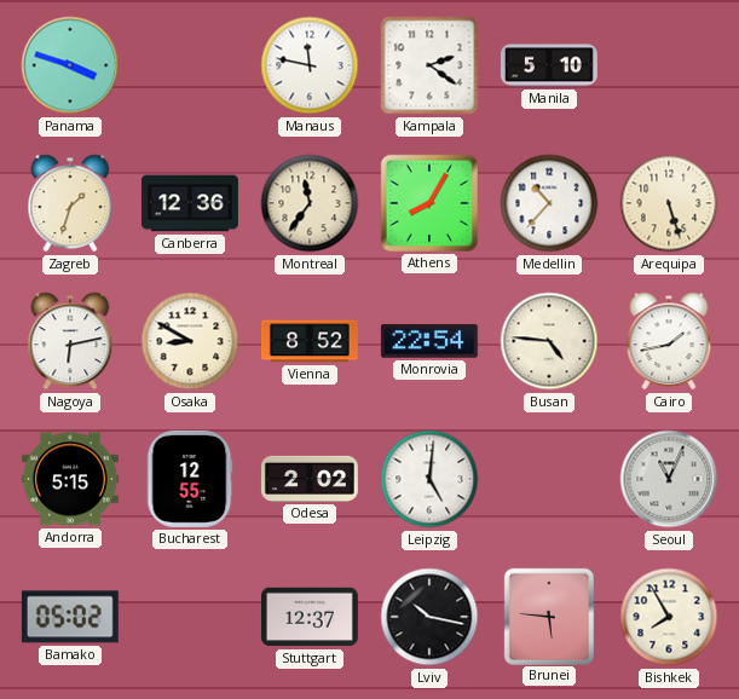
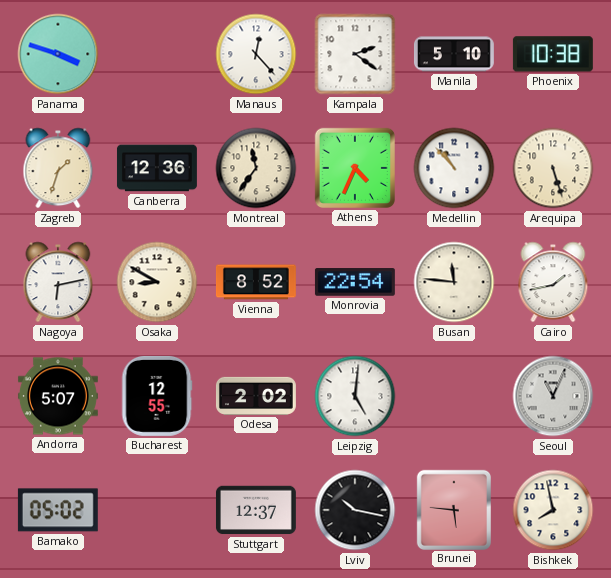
Manaus: 11:47 -> 12:23
Phoenix: none -> 10:38
Athens: 8:05 -> 4:34
Medellin: 10:37 -> 10:53
Busan: 4:46 -> 11:46
Andorra: 5:15 -> 5:07
Bishkek: 7:55 -> 7:58
